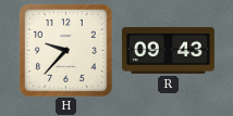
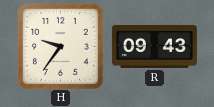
H: 9:37 -> 9:36
